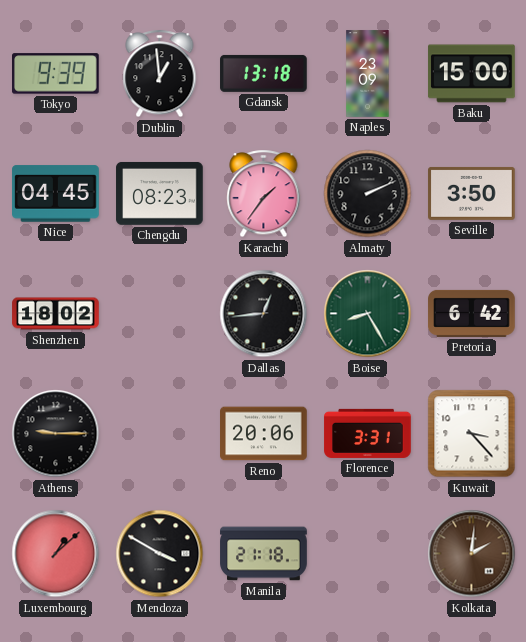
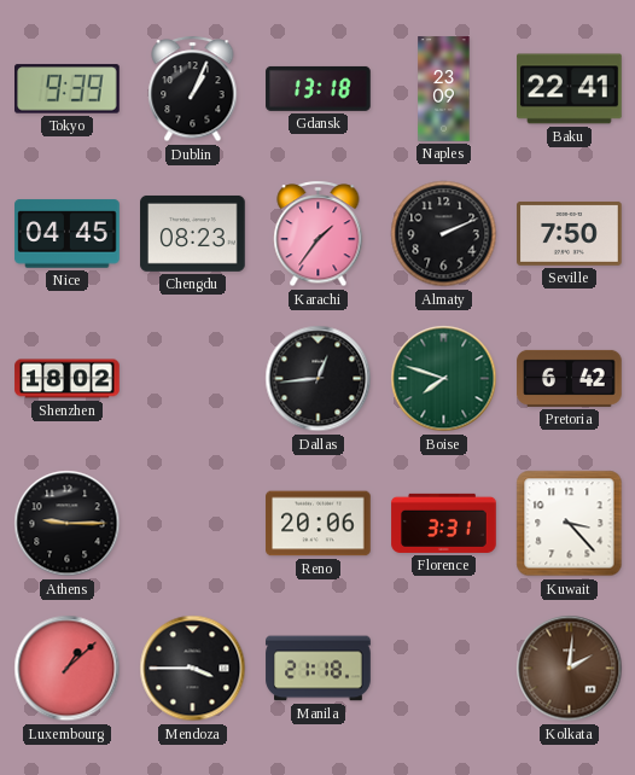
Dublin: 12:59 -> 1:04
Baku: 15:00 -> 22:41
Seville: 3:50 -> 7:50
Boise: 8:25 -> 7:48
Mendoza: 3:50 -> 3:45
